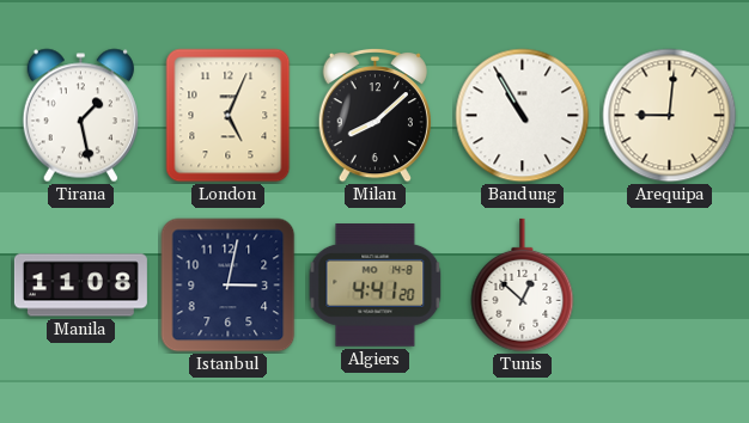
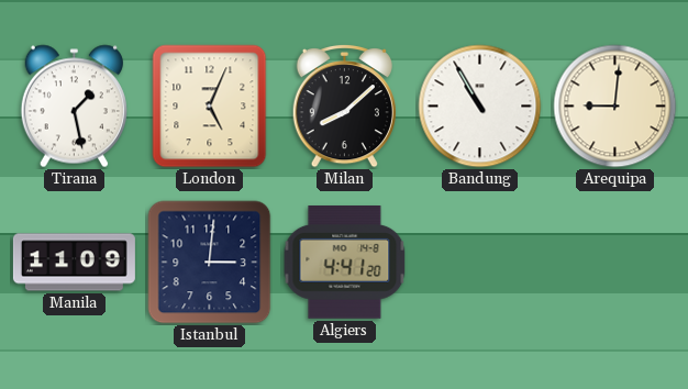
Manila: 11:08 -> 11:09
Istanbul: 3:02 -> 3:01
Tunis: 12:52 -> none
